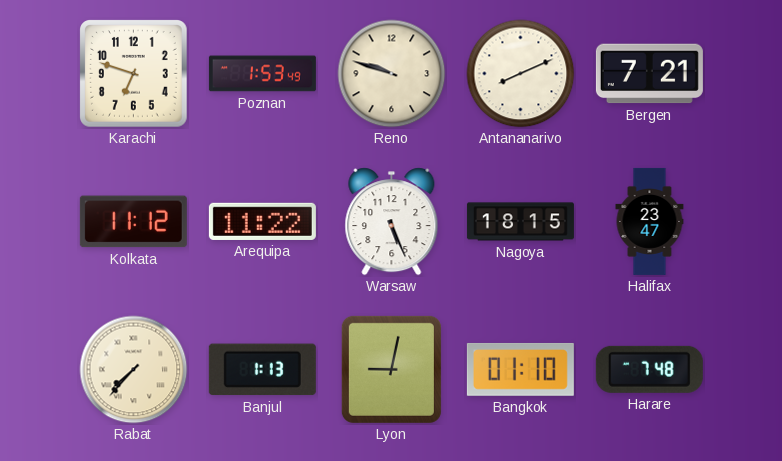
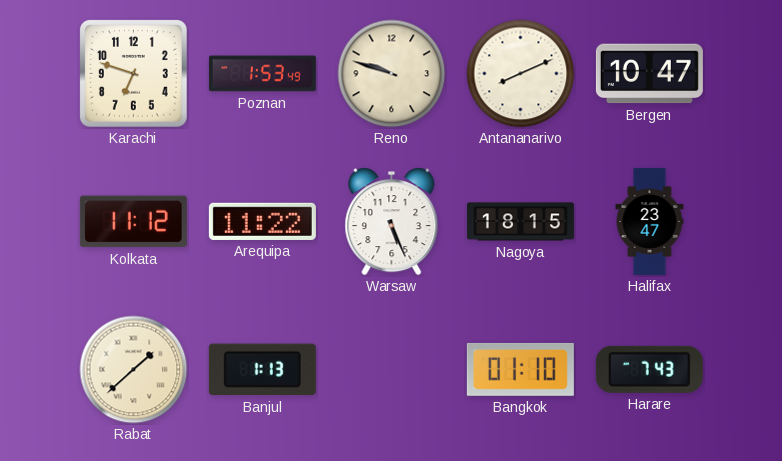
Bergen: 7:21 -> 10:47
Rabat: 7:37 -> 1:38
Lyon: 9:02 -> none
Harare: 7:48 -> 7:43
